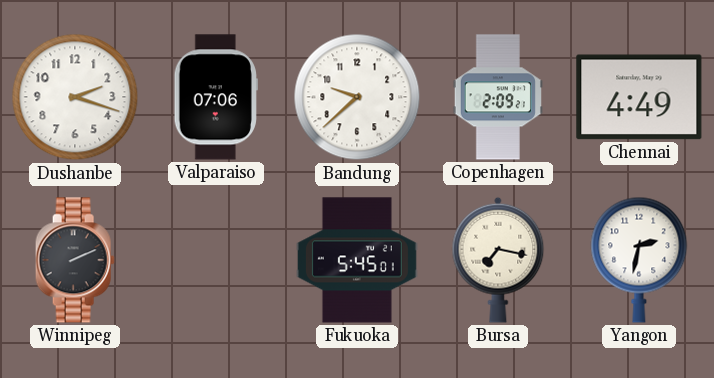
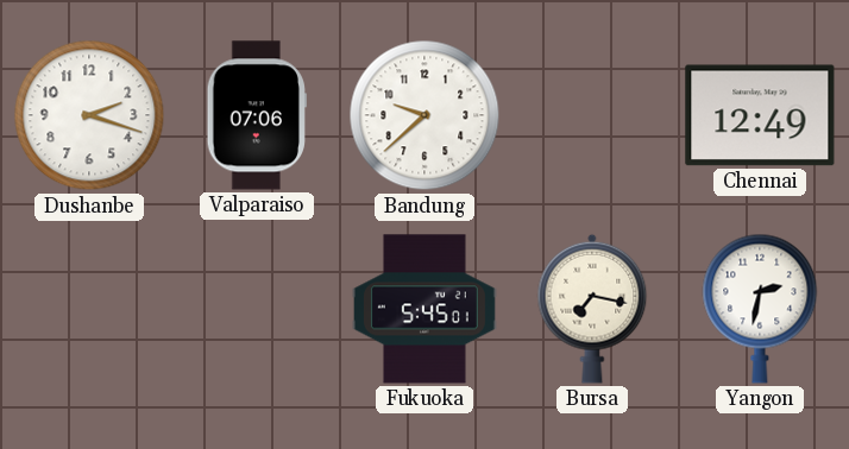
Copenhagen: 2:09 -> none
Chennai: 4:49 -> 12:49
Winnipeg: 2:11 -> none
